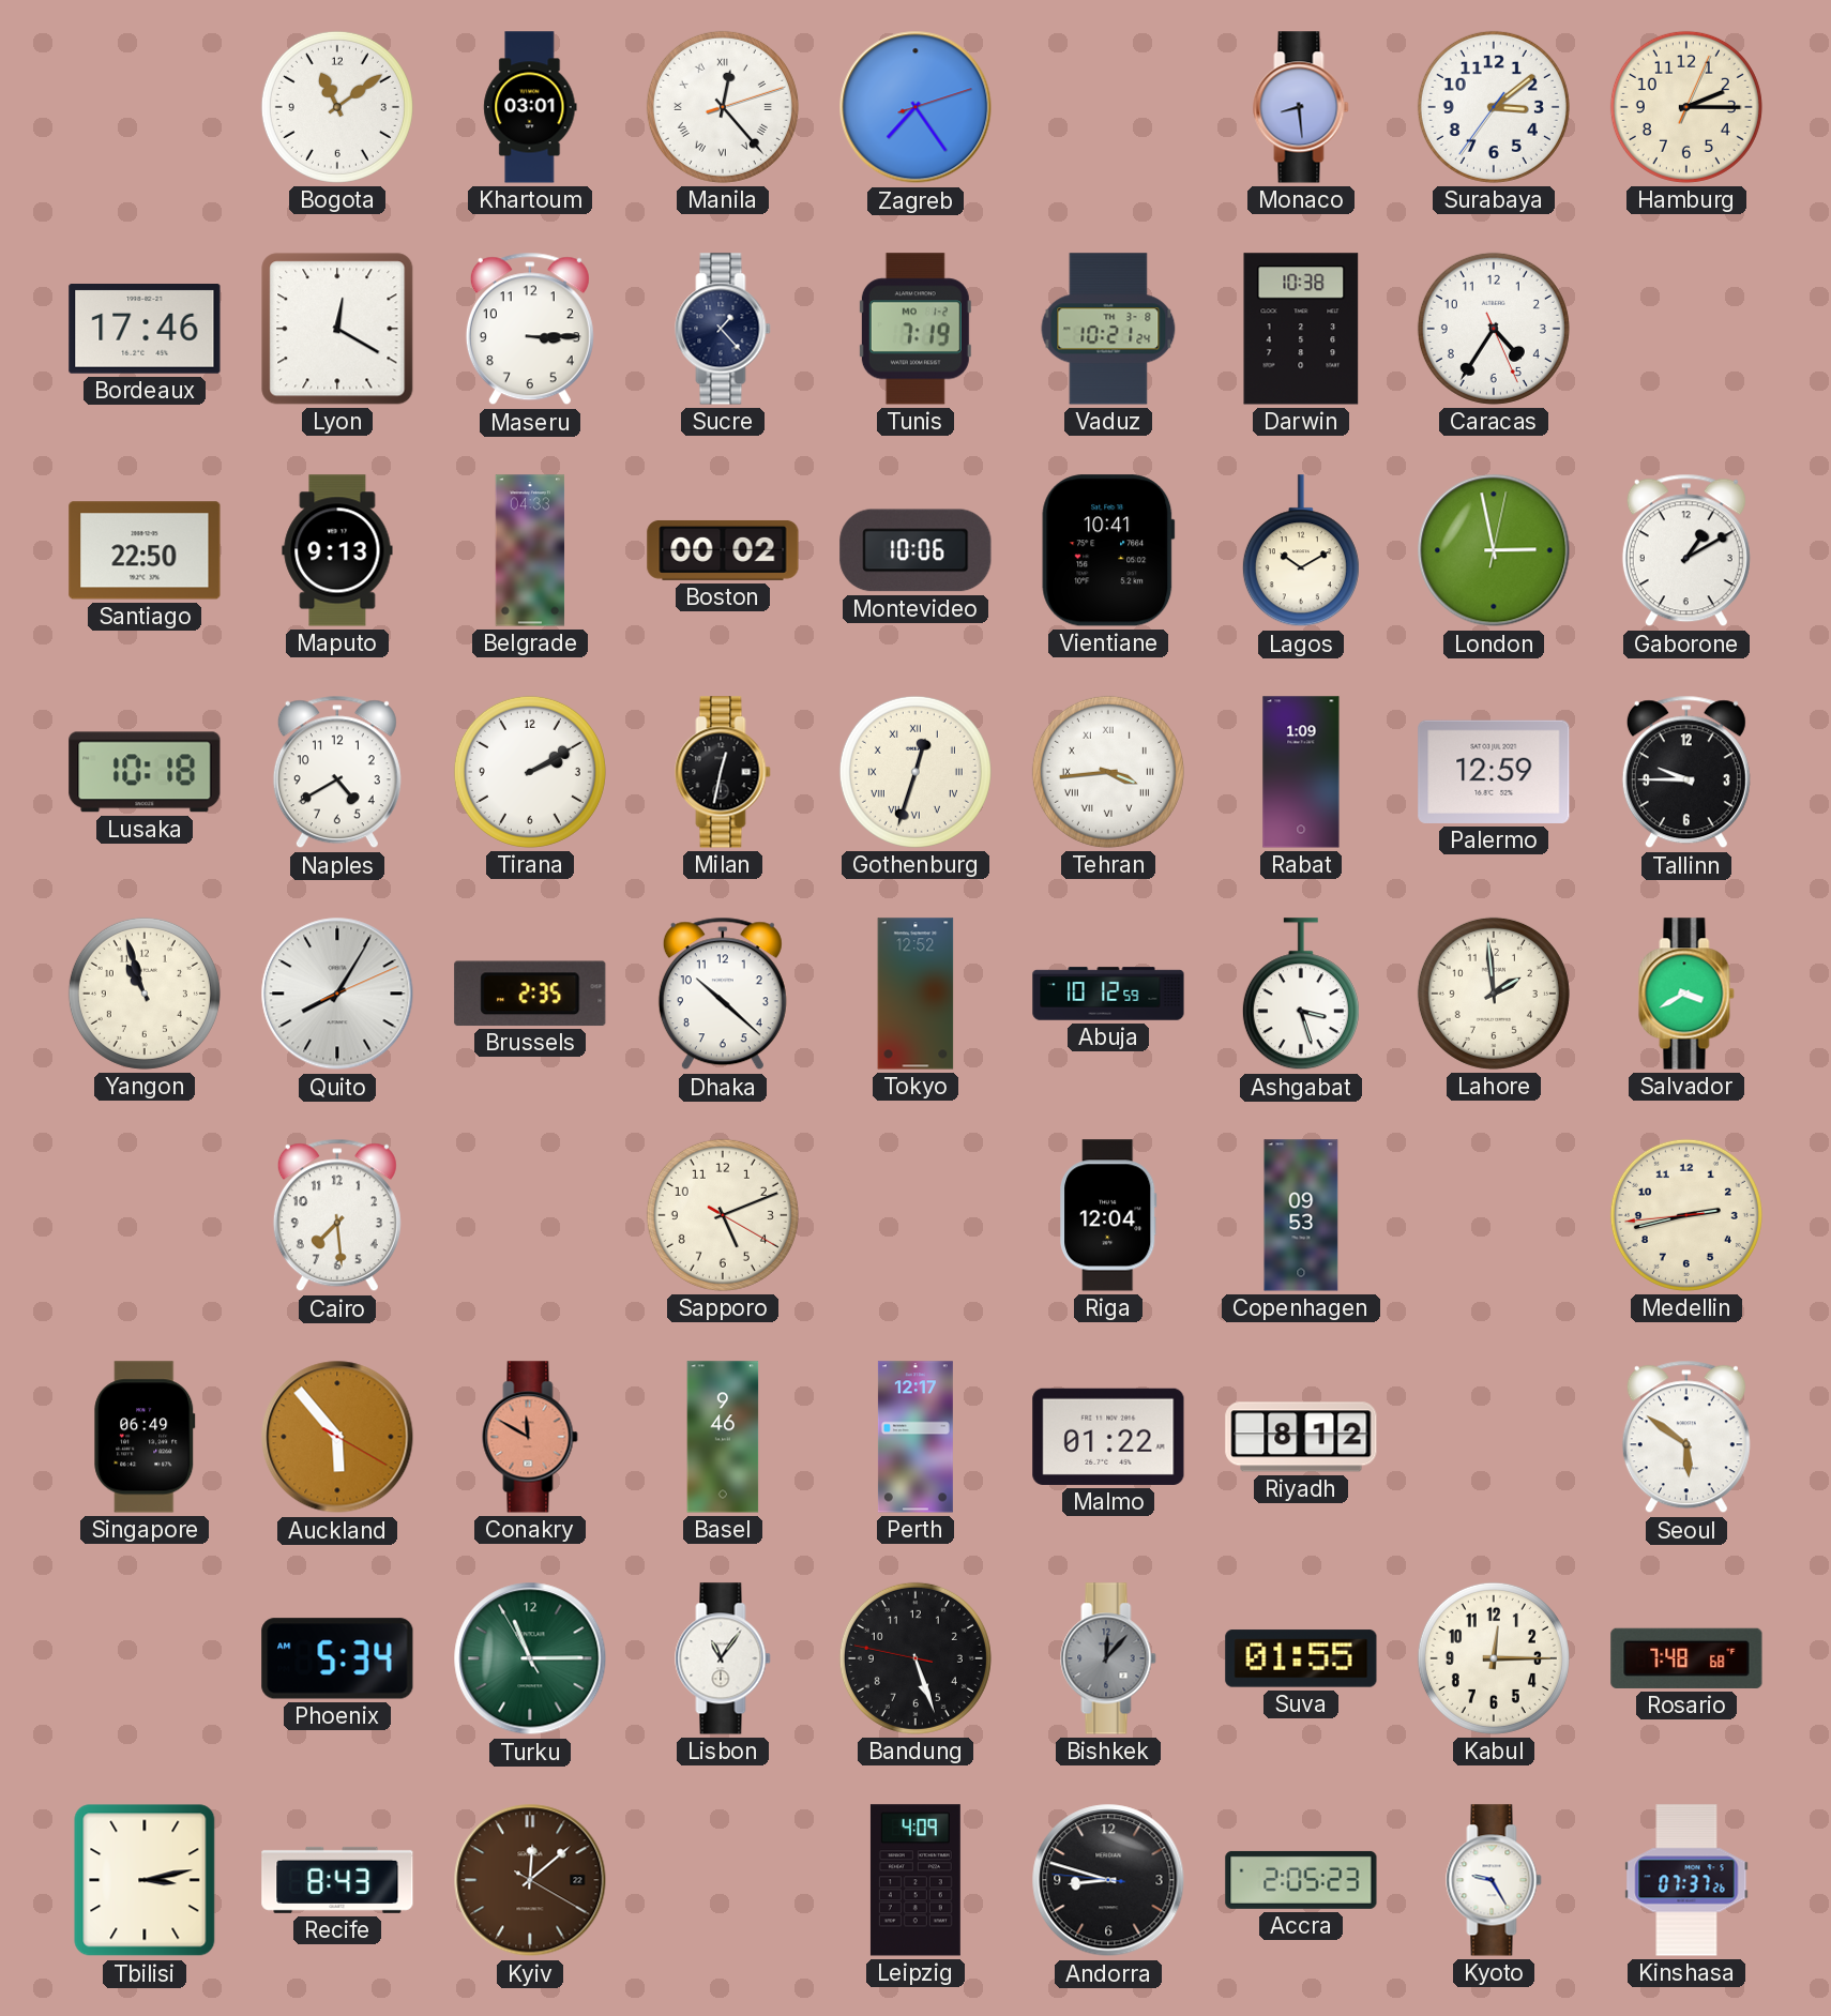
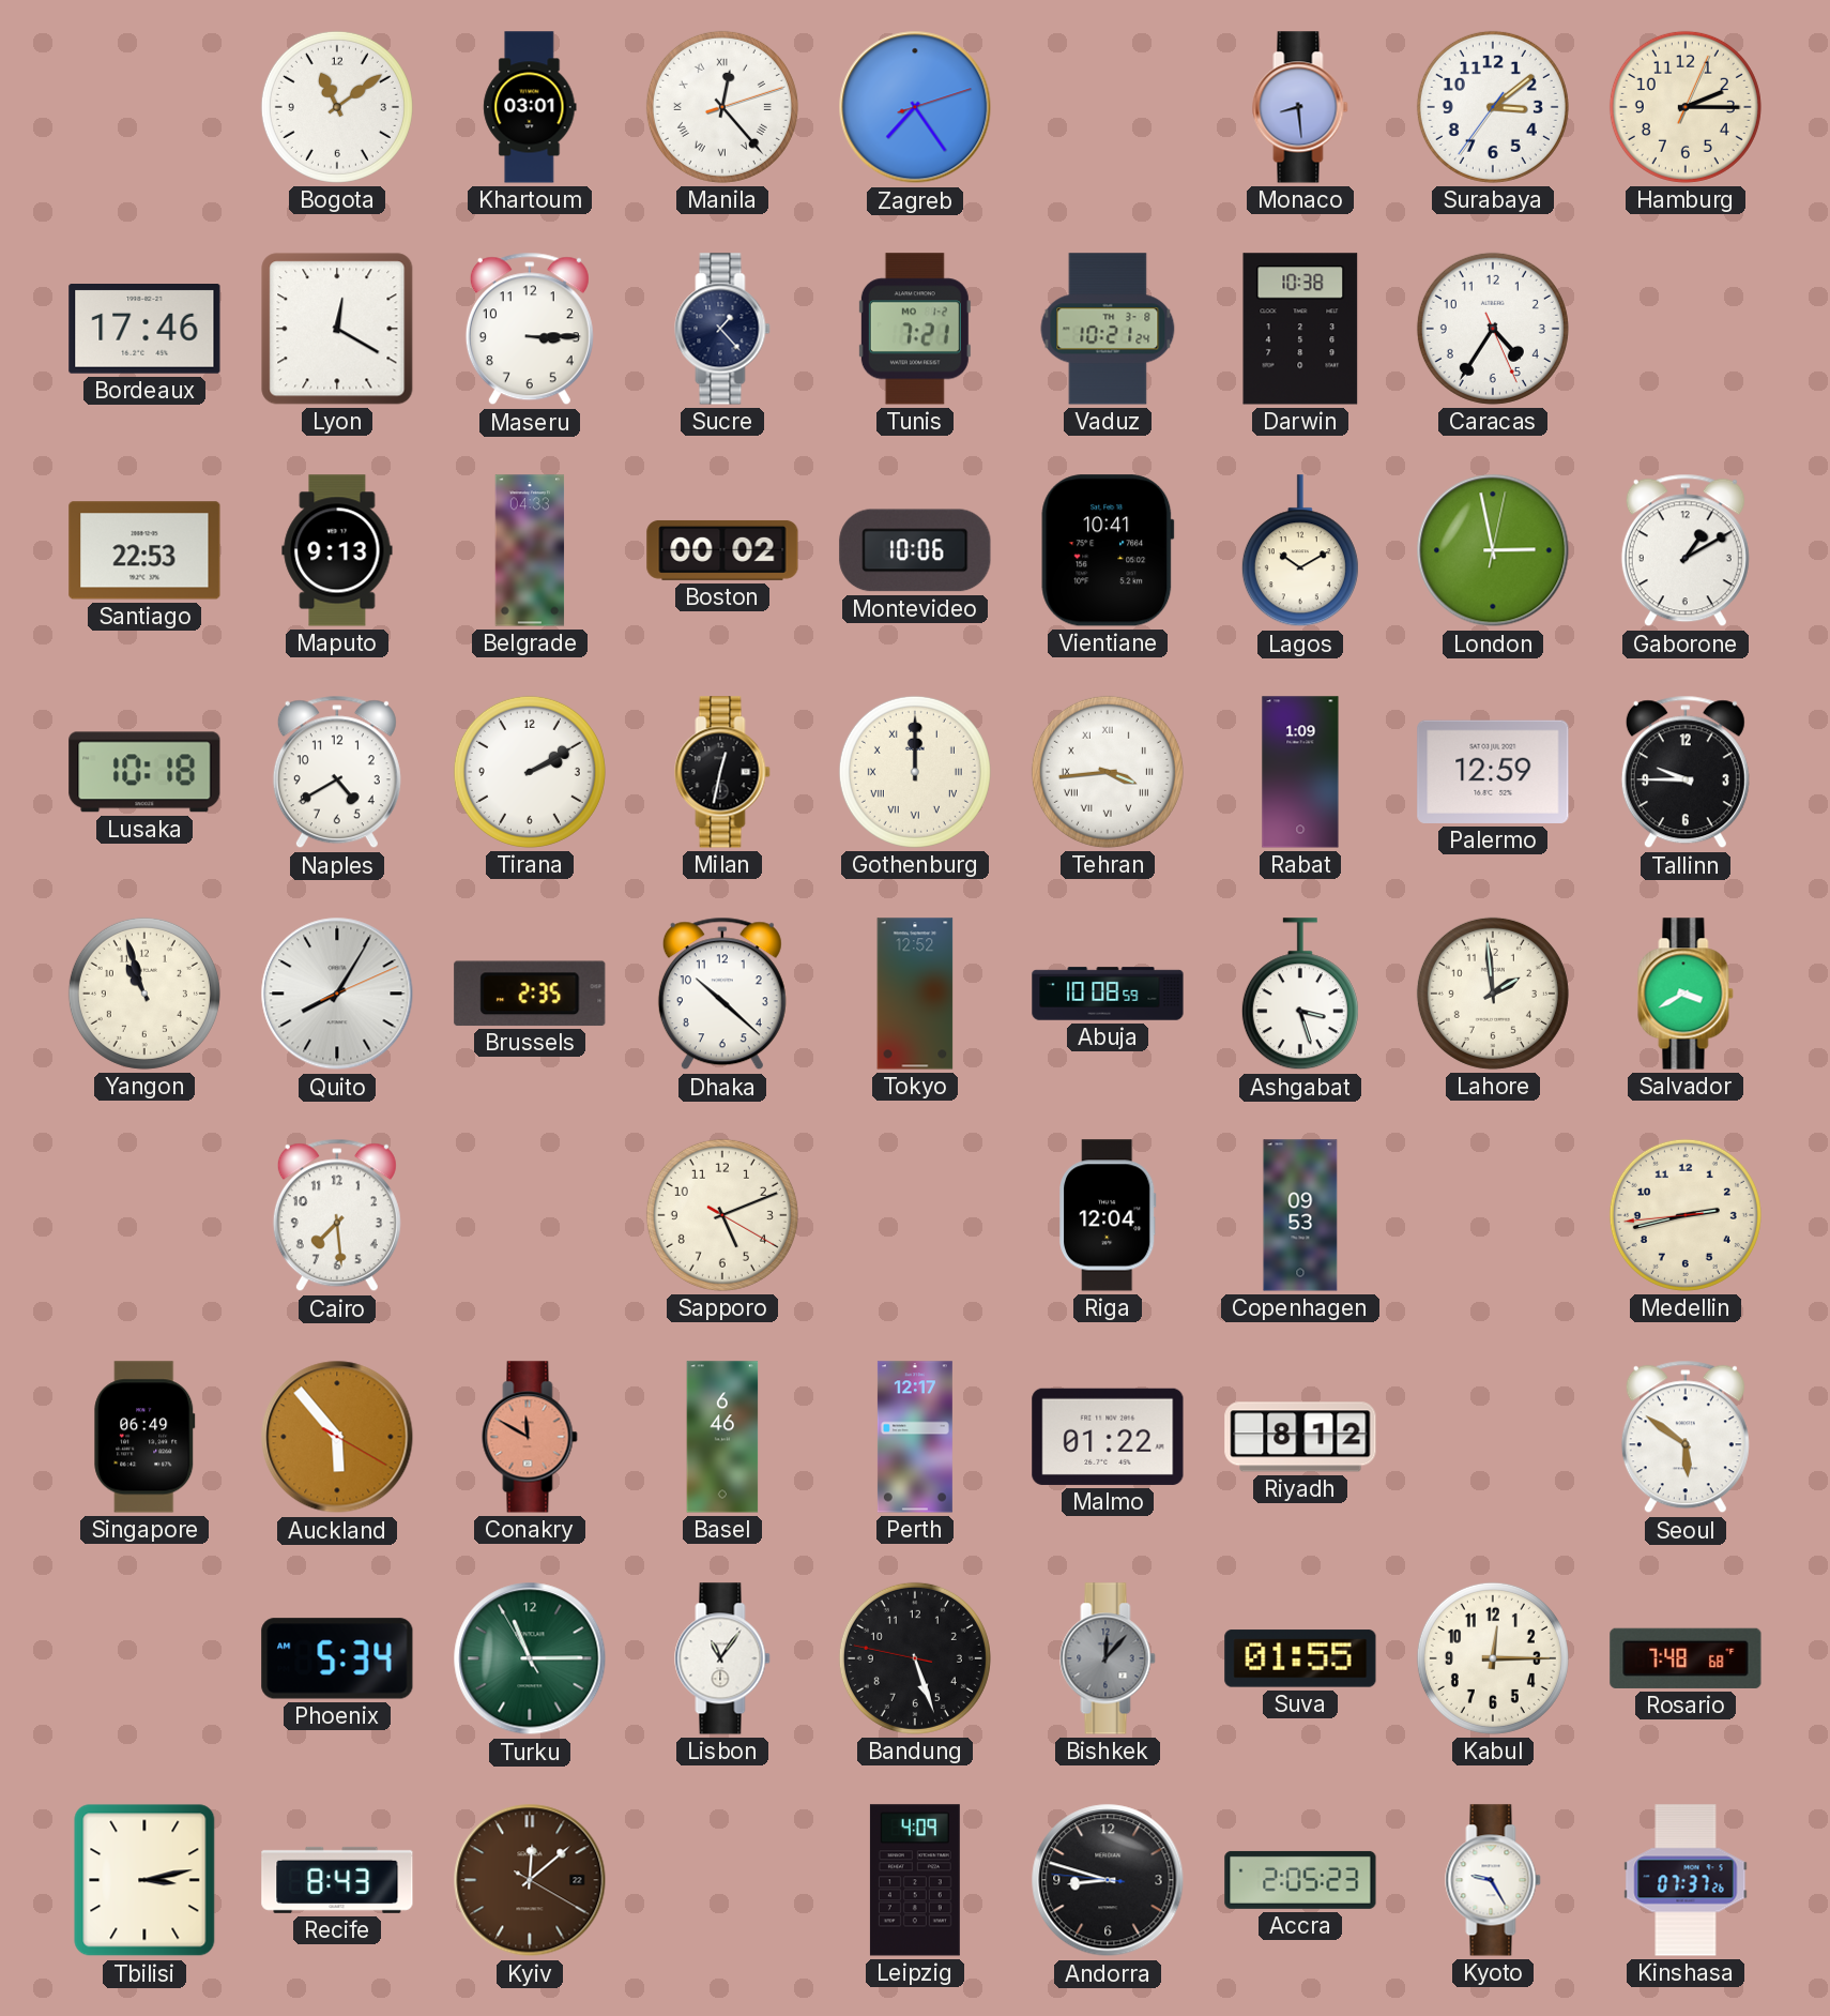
Tunis: 7:19 -> 7:21
Santiago: 22:50 -> 22:53
Gothenburg: 12:33 -> 12:00
Abuja: 10:12 -> 10:08
Basel: 9:46 -> 6:46
